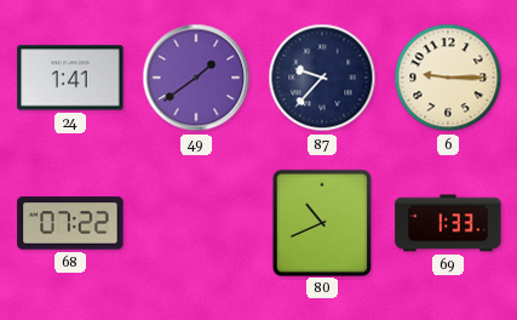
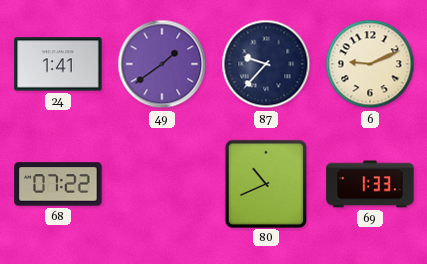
6: 9:15 -> 9:11
